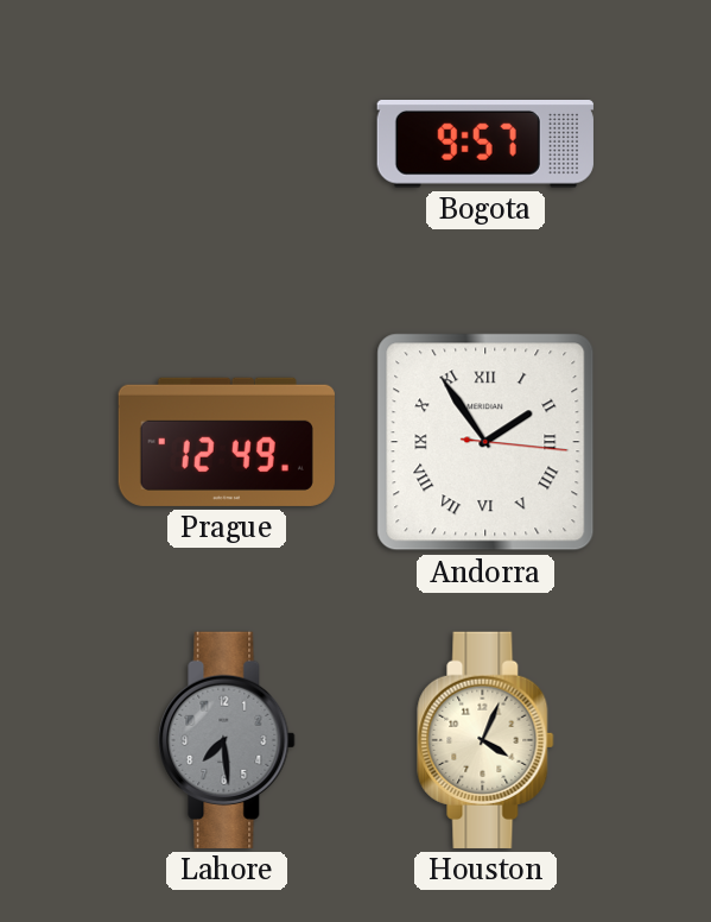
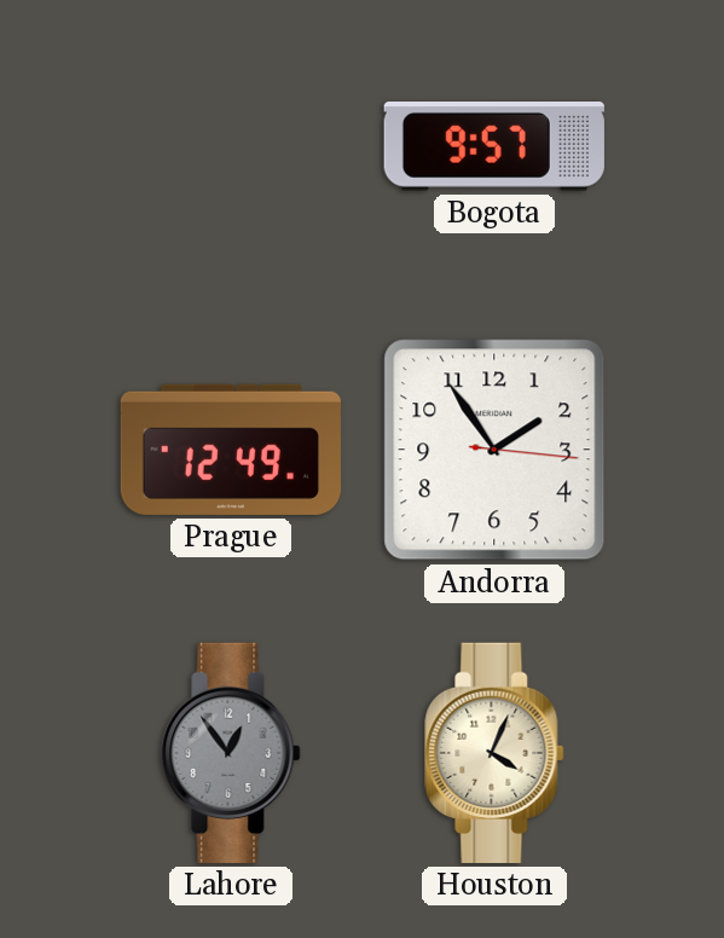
Andorra numerals: Roman -> Arabic
Lahore: 7:29 -> 12:54
